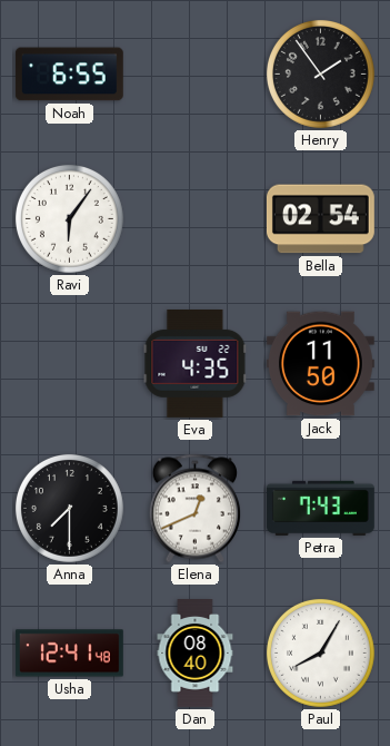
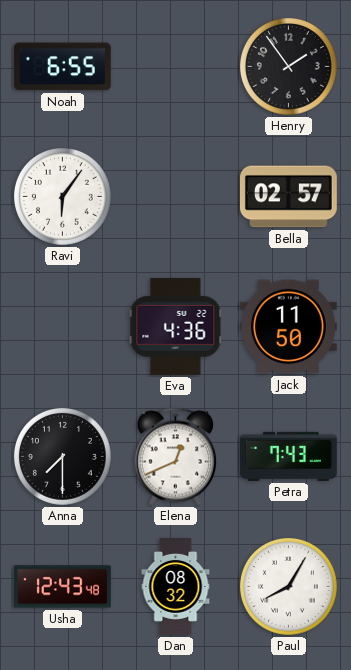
Bella: 02:54 -> 02:57
Eva: 4:35 -> 4:36
Usha: 12:41 -> 12:43
Dan: 08:40 -> 08:32
